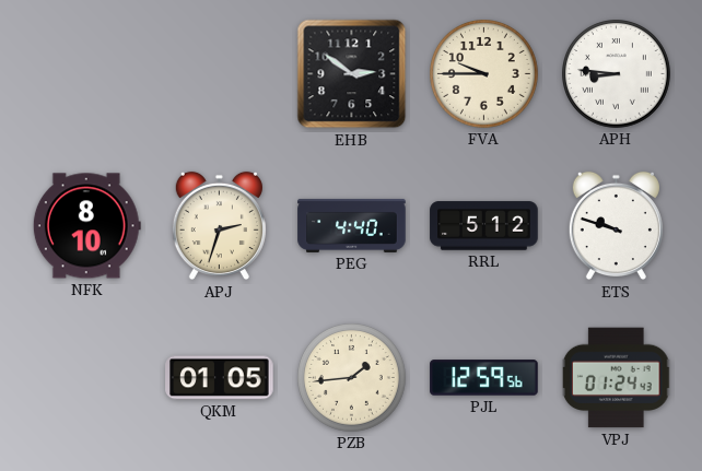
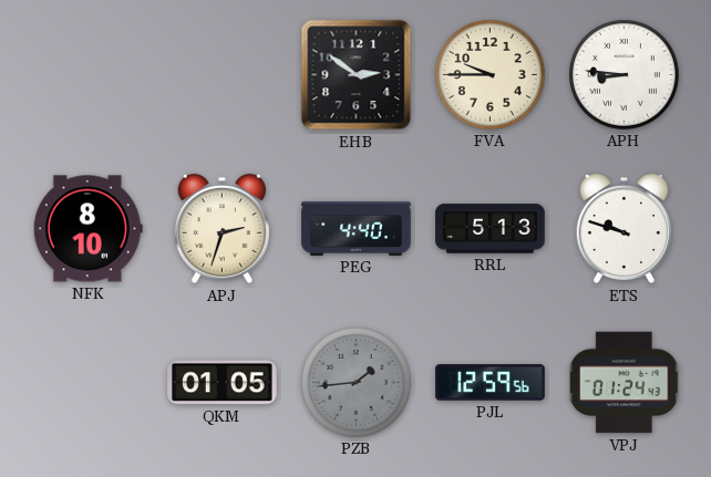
RRL: 5:12 -> 5:13
PZB dial: cream -> grey
